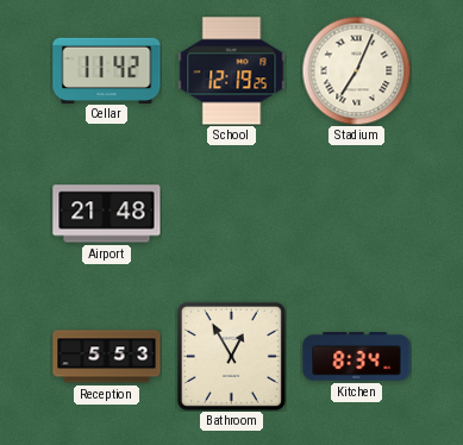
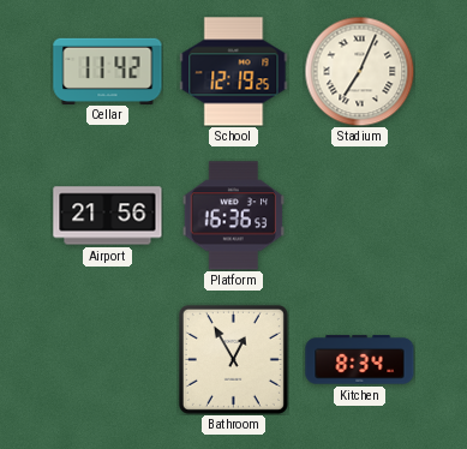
Airport: 21:48 -> 21:56
Platform: none -> 16:36
Reception: 5:53 -> none
